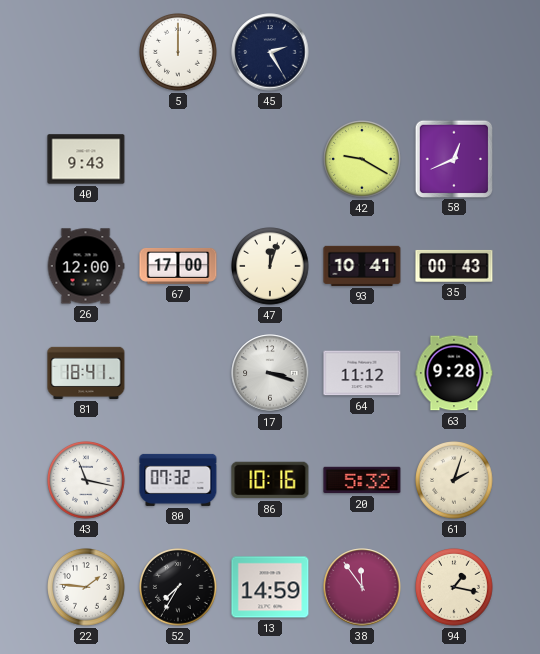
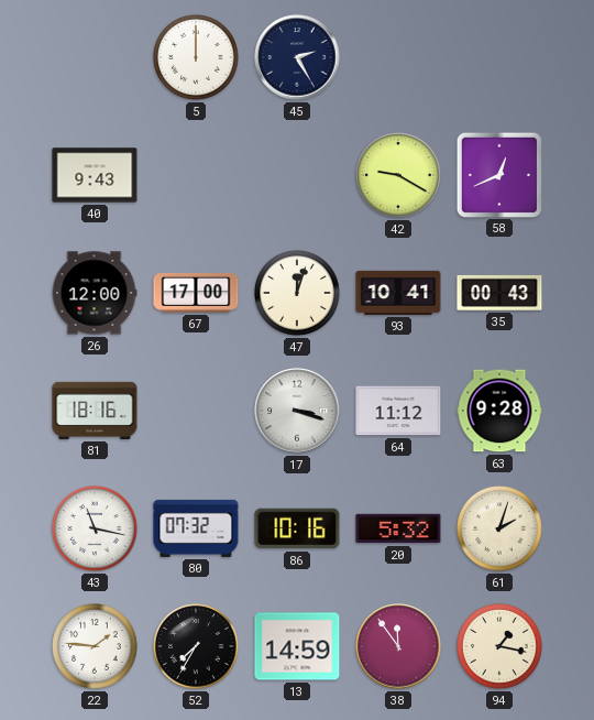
81: 18:41 -> 18:16
